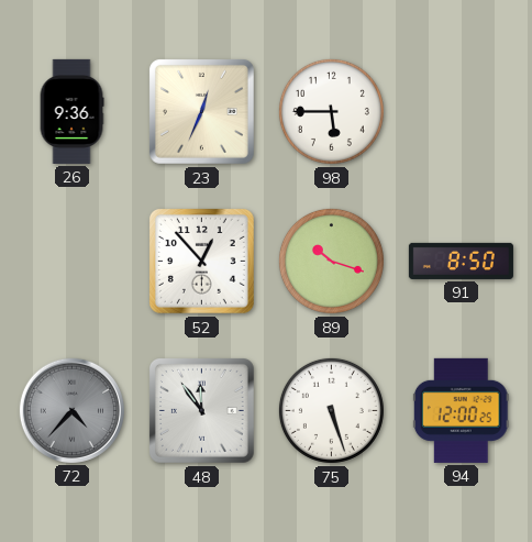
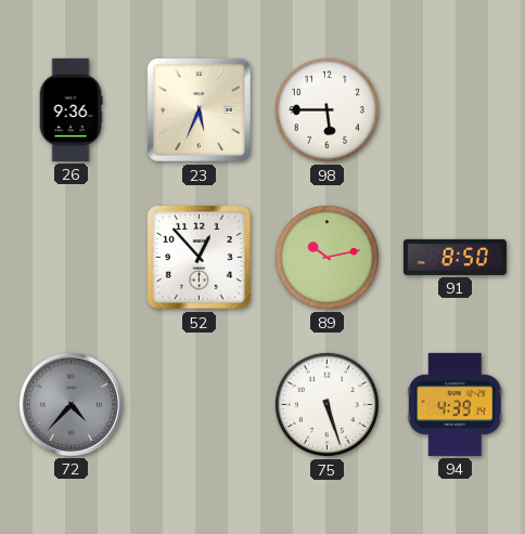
23: 12:34 -> 5:34
89: 10:18 -> 10:13
48: 11:54 -> none
94: 12:00 -> 4:39
